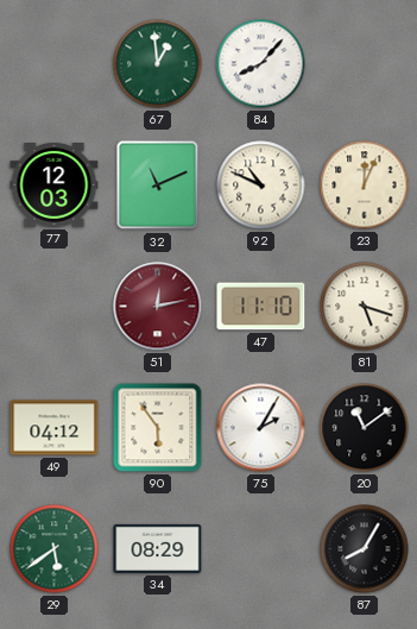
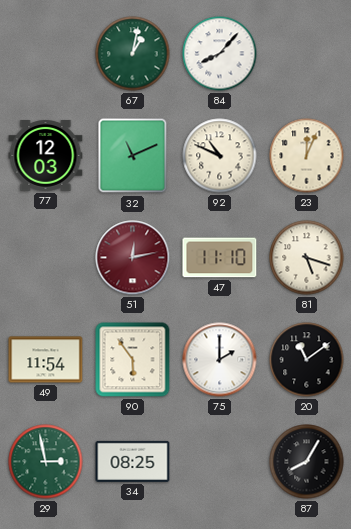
67: 12:59 -> 1:02
49: 04:12 -> 11:54
75: 2:05 -> 2:00
29: 5:39 -> 2:58
34: 08:29 -> 08:25
